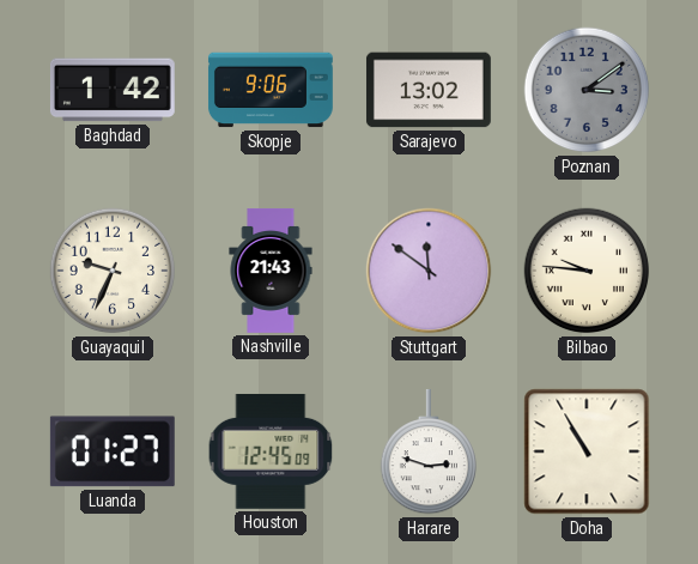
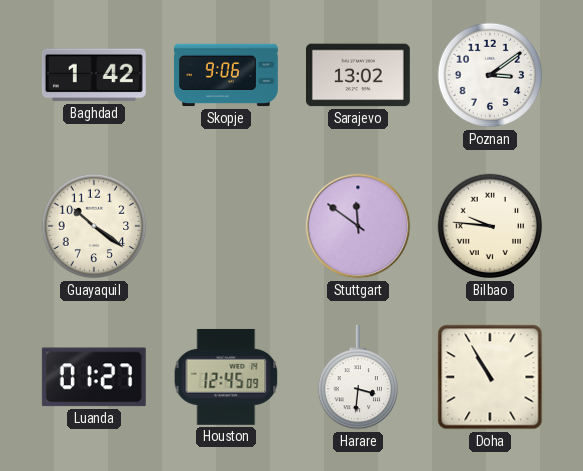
Poznan dial: grey -> white
Guayaquil: 9:34 -> 10:21
Nashville: 21:43 -> none
Harare: 2:48 -> 3:31
